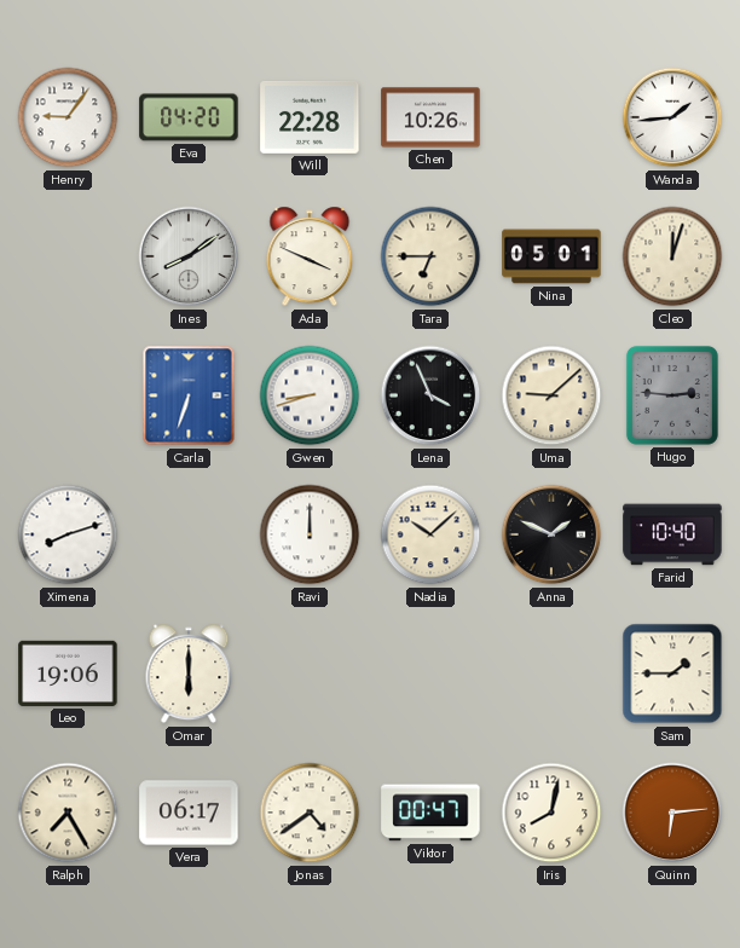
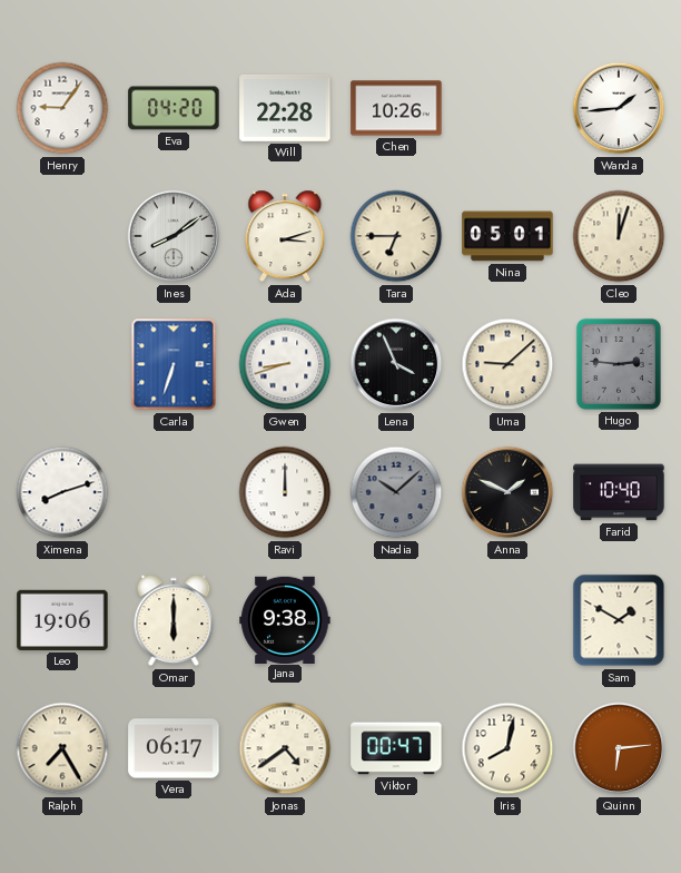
Ada: 3:49 -> 3:12
Nadia dial: cream -> grey
Jana: none -> 9:38
Sam: 1:45 -> 1:50
